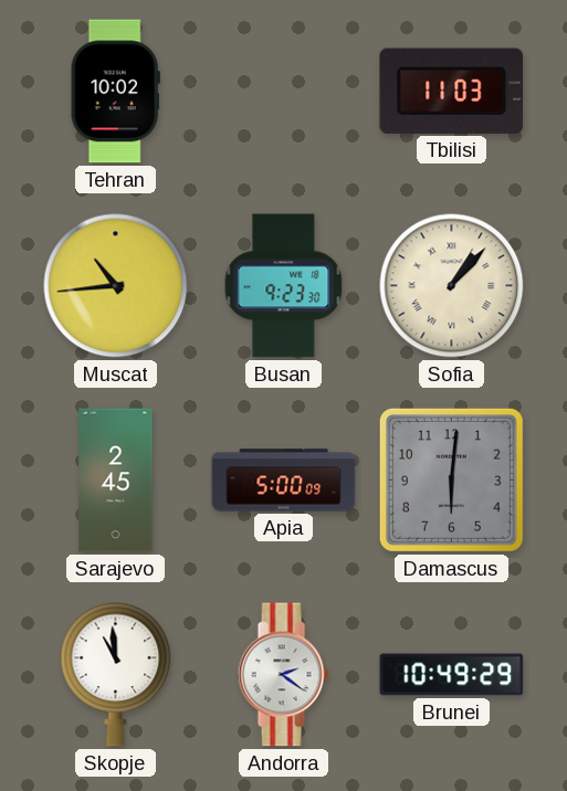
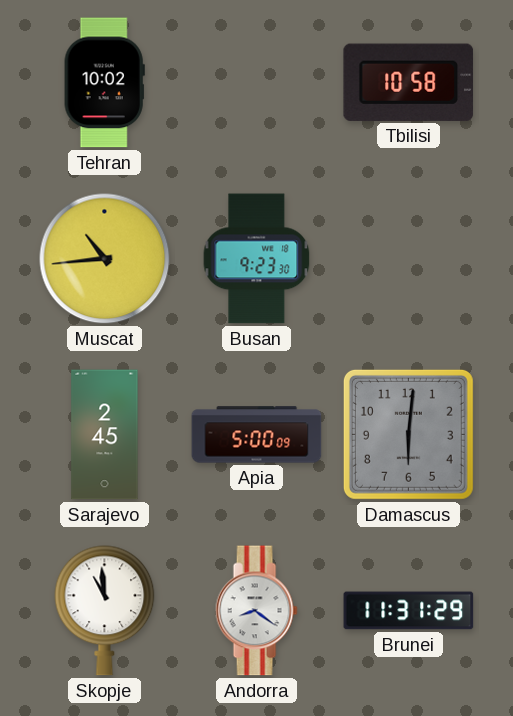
Tbilisi: 11:03 -> 10:58
Sofia: 1:07 -> none
Andorra: 2:21 -> 8:21
Brunei: 10:49 -> 11:31
